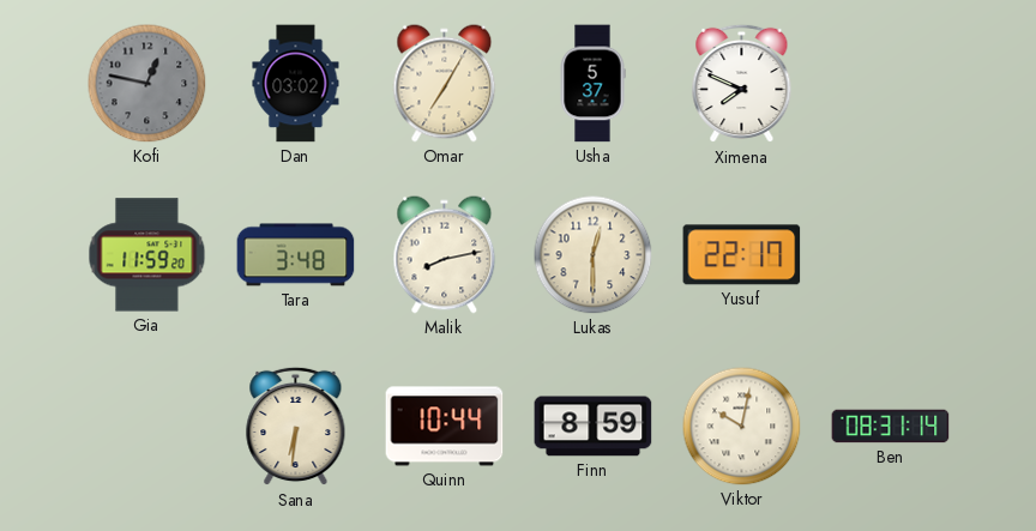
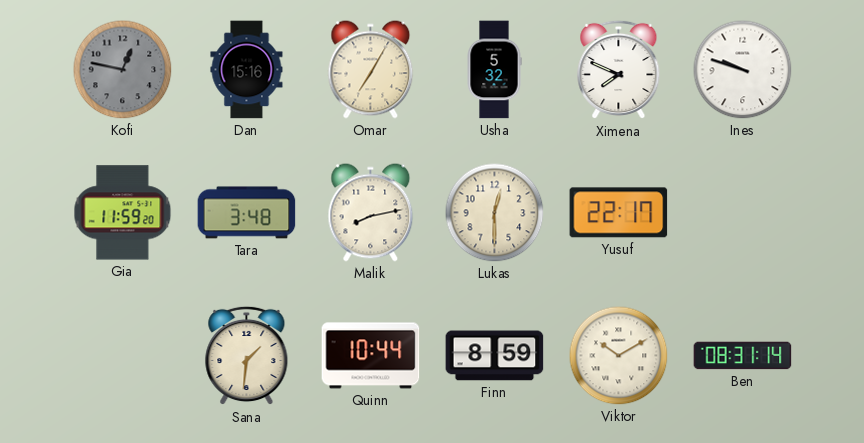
Dan: 03:02 -> 15:16
Usha: 5:37 -> 5:32
Ines: none -> 9:48
Sana: 6:31 -> 1:31
Viktor: 10:02 -> 10:10
